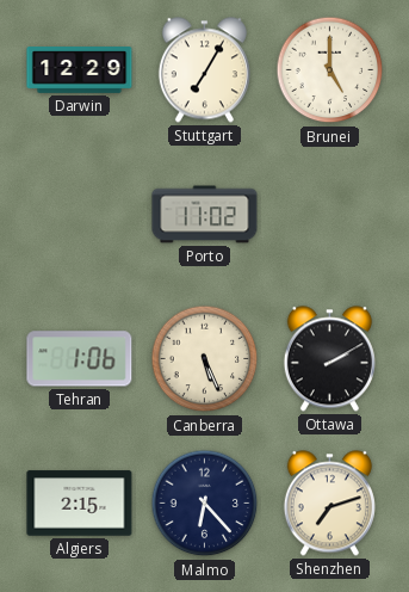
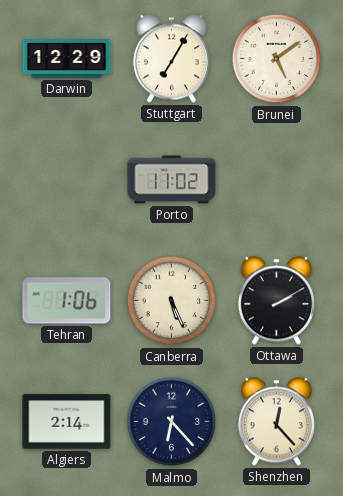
Brunei: 5:00 -> 5:09
Algiers: 2:15 -> 2:14
Shenzhen: 7:12 -> 12:23
